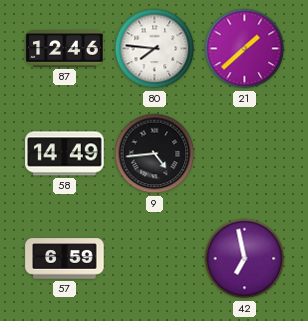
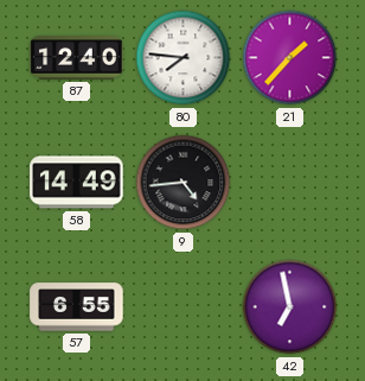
87: 12:46 -> 12:40
21: 1:38 -> 1:37
57: 6:59 -> 6:55
